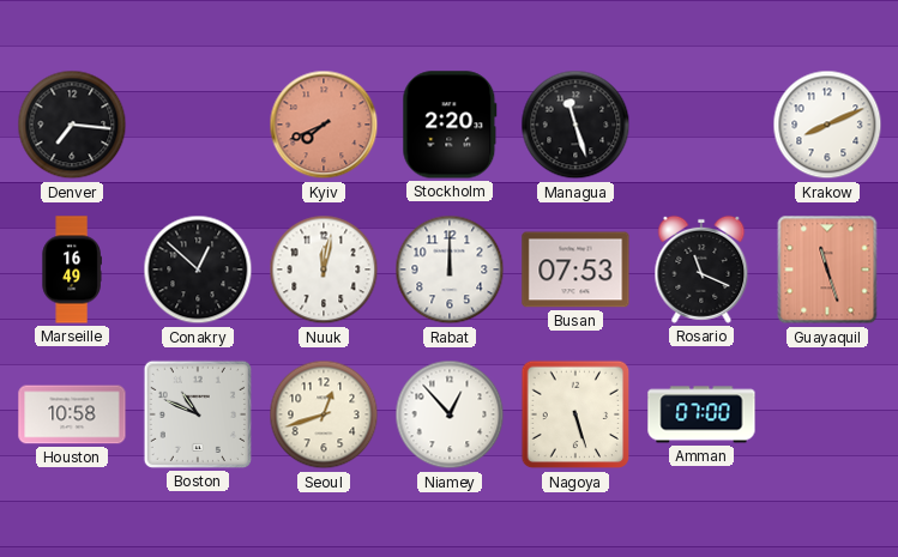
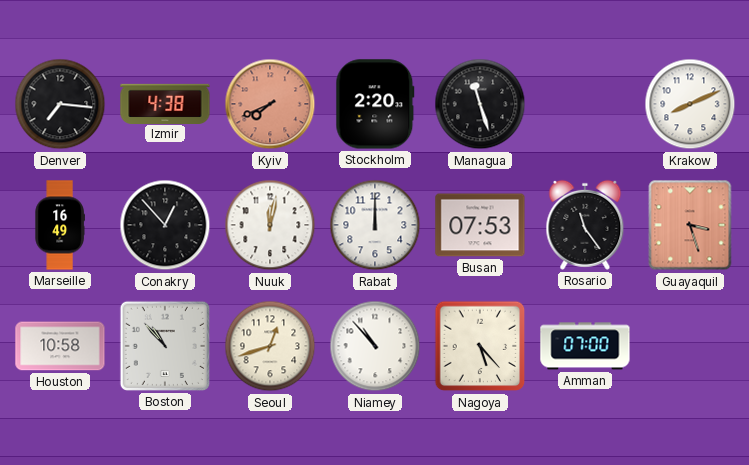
Izmir: none -> 4:38
Conakry: 12:52 -> 12:53
Rosario: 11:19 -> 11:24
Guayaquil: 11:27 -> 3:27
Boston: 10:49 -> 10:53
Niamey: 12:53 -> 10:53
Nagoya: 5:27 -> 5:23
